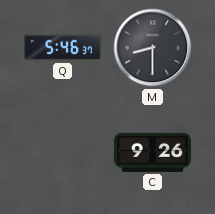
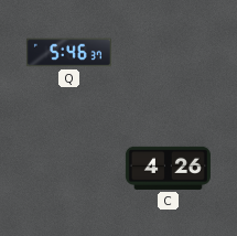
M: 8:30 -> none
C: 9:26 -> 4:26
